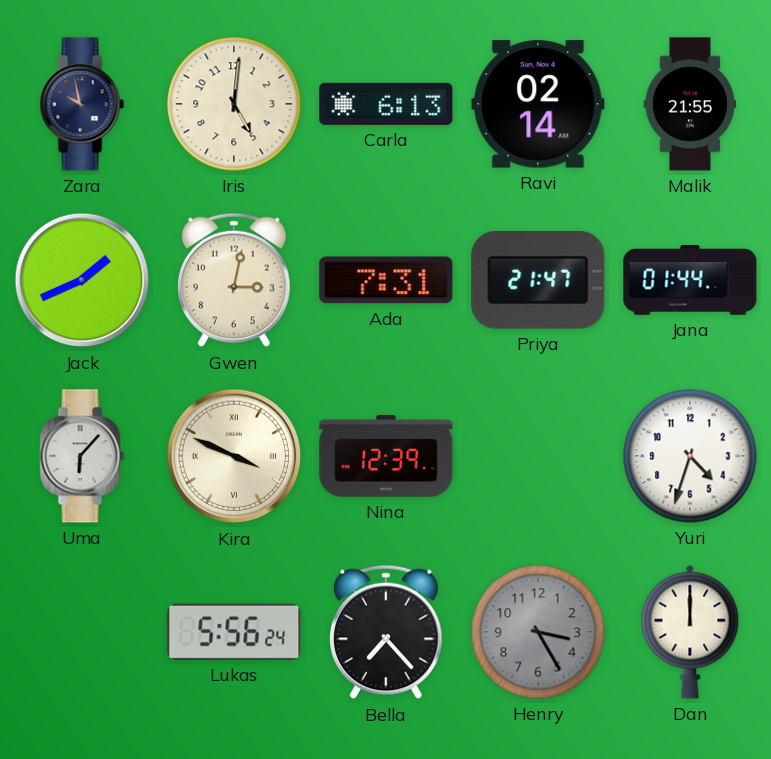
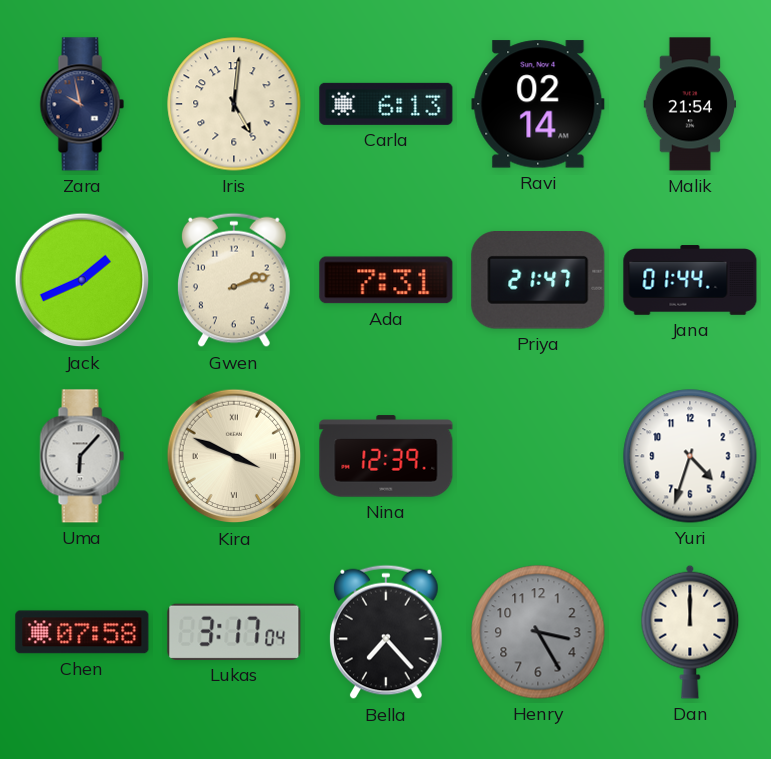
Malik: 21:55 -> 21:54
Gwen: 3:02 -> 2:12
Chen: none -> 07:58
Lukas: 5:56 -> 3:17
